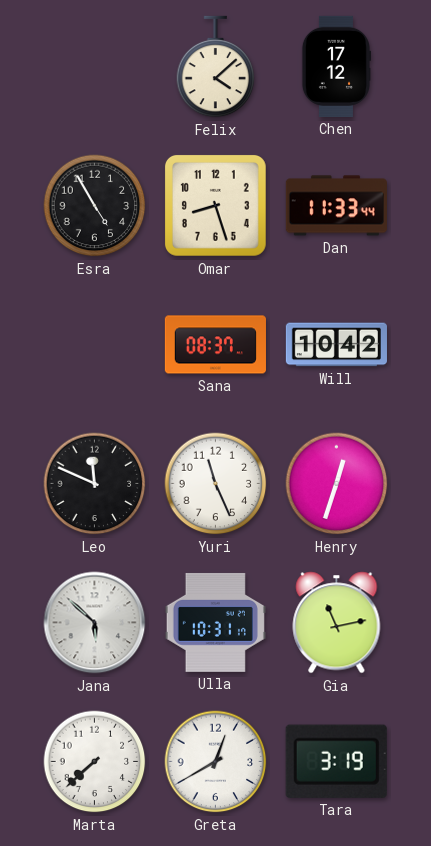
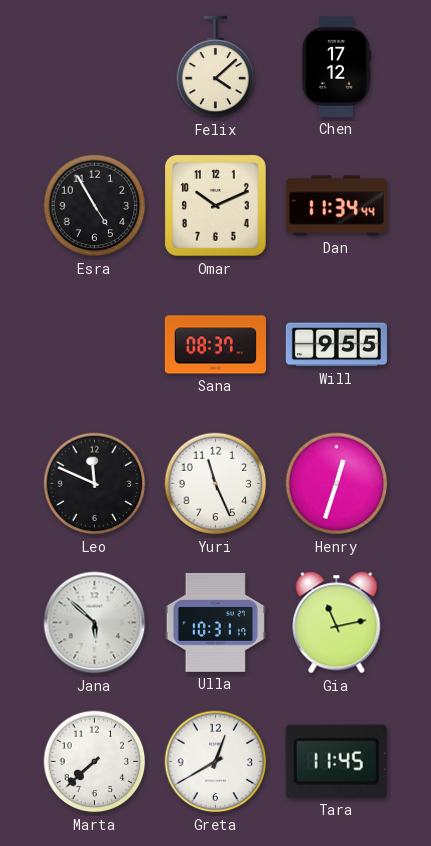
Omar: 8:27 -> 10:11
Dan: 11:33 -> 11:34
Will: 10:42 -> 9:55
Tara: 3:19 -> 11:45
